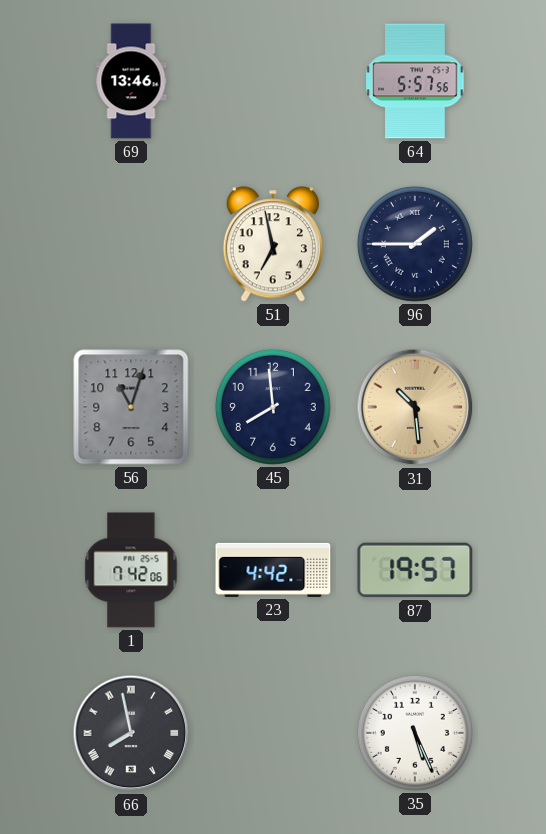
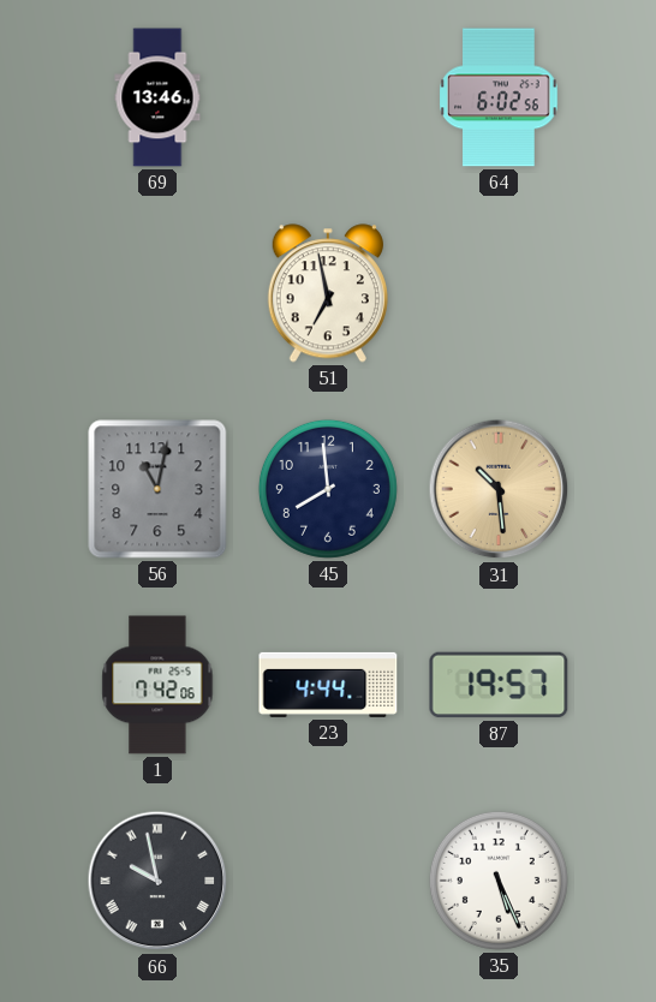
64: 5:57 -> 6:02
96: 1:45 -> none
56: 11:03 -> 11:02
23: 4:42 -> 4:44
66: 7:58 -> 9:58
